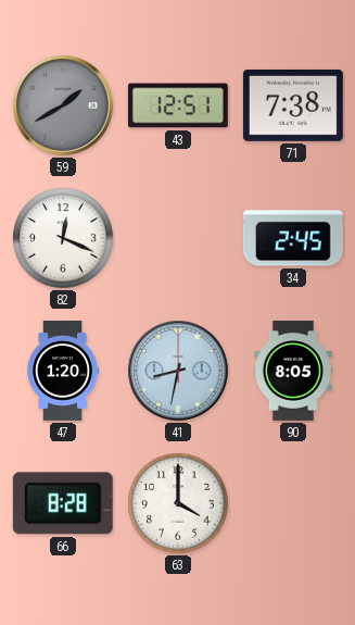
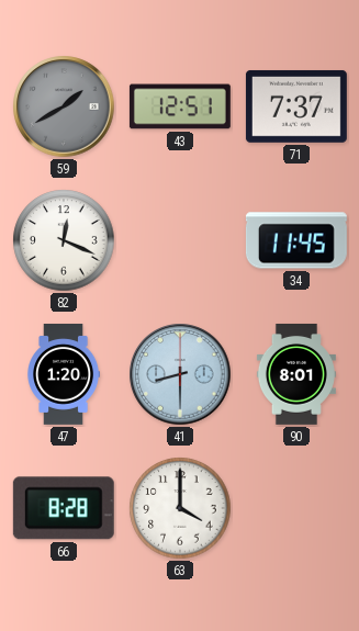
71: 7:38 -> 7:37
34: 2:45 -> 11:45
41: 8:32 -> 8:30
90: 8:05 -> 8:01
